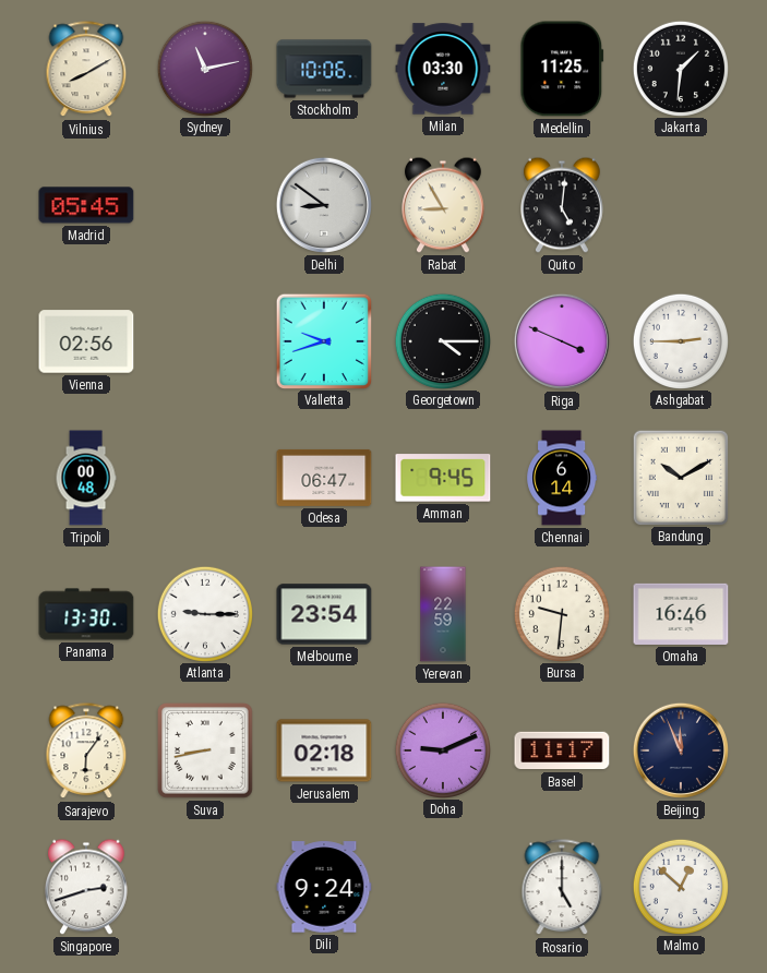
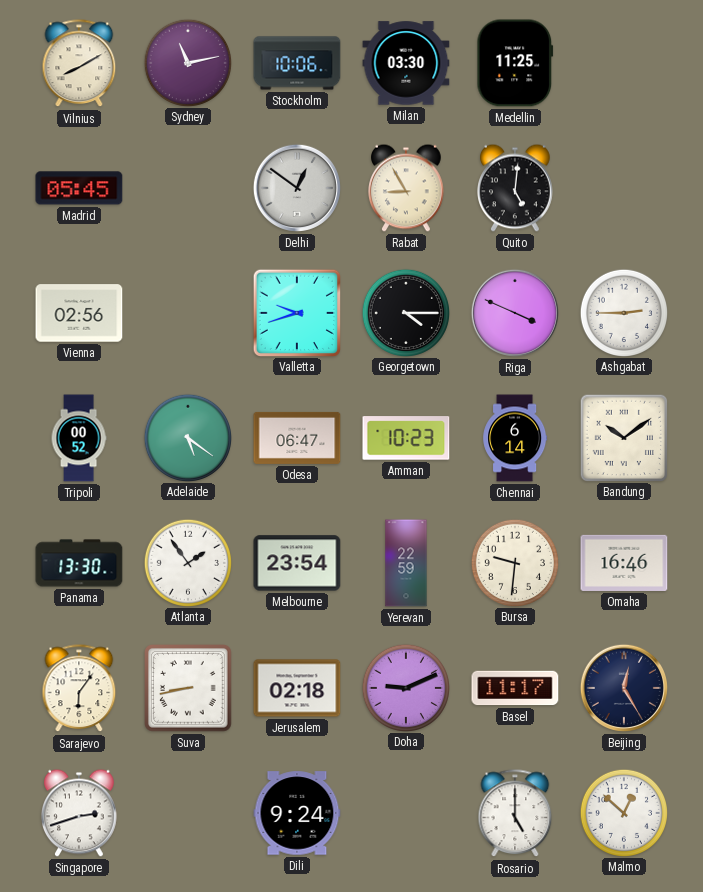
Jakarta: 1:31 -> none
Delhi: 8:51 -> 12:51
Tripoli: 00:48 -> 00:52
Adelaide: none -> 5:21
Amman: 9:45 -> 10:23
Bandung: 10:10 -> 10:09
Atlanta: 9:15 -> 1:54
Beijing: 11:56 -> 12:25
